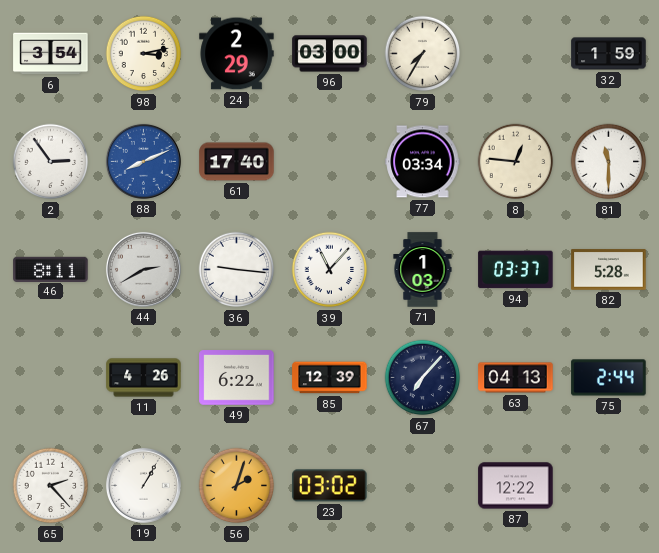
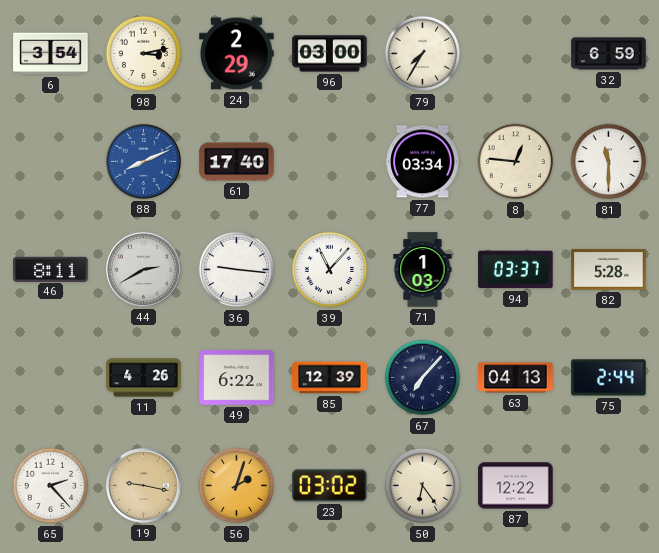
32: 1:59 -> 6:59
2: 2:54 -> none
19: 1:05 -> 9:17
19 dial: white -> champagne
50: none -> 6:24
